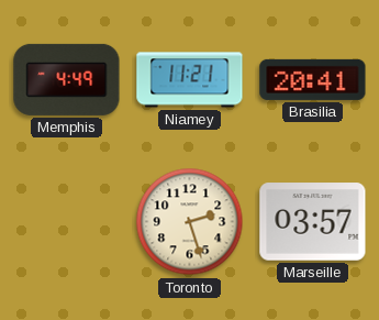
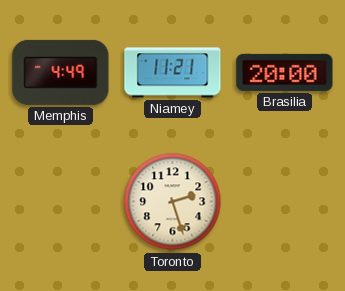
Brasilia: 20:41 -> 20:00
Marseille: 03:57 -> none
